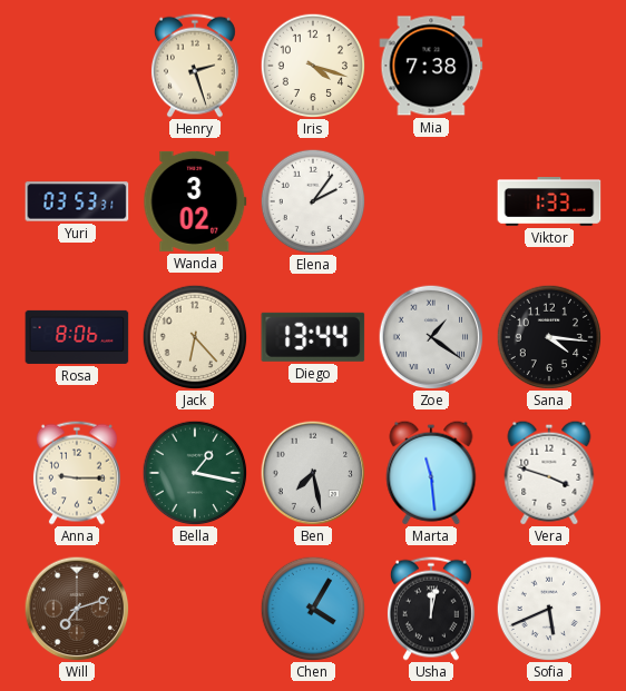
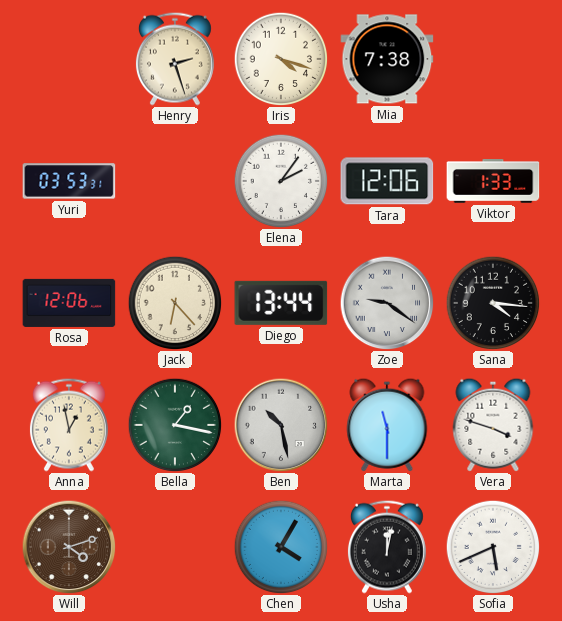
Wanda: 3:02 -> none
Tara: none -> 12:06
Rosa: 8:06 -> 12:06
Zoe: 1:21 -> 9:21
Anna: 9:15 -> 12:58
Ben: 7:28 -> 10:28
Marta: 11:29 -> 11:30
Will: 7:12 -> 4:12
